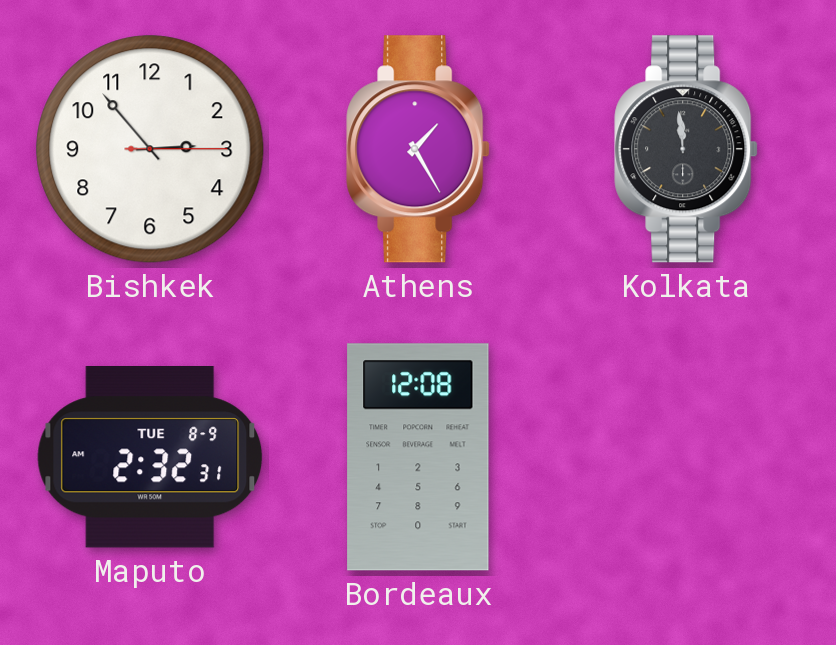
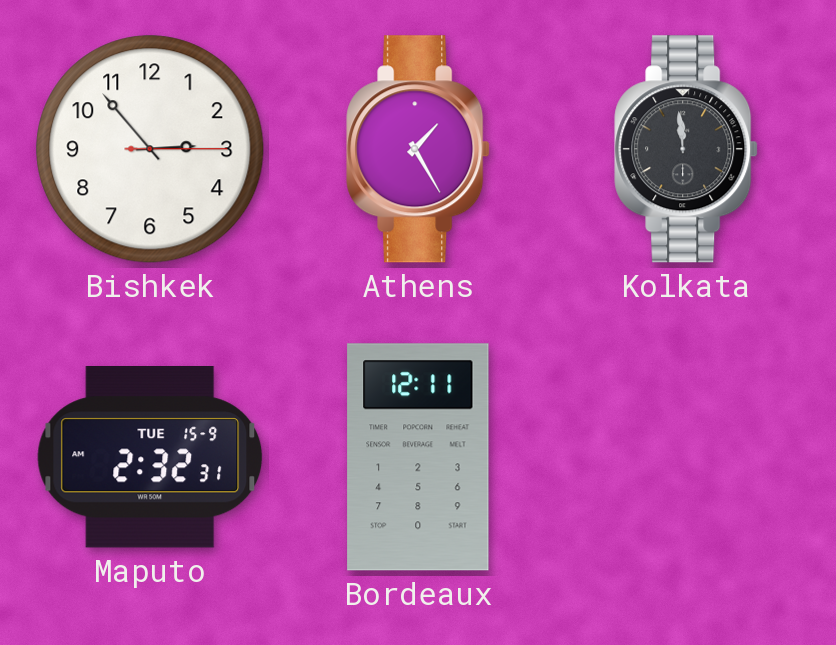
Maputo date: TUE 8-9 -> TUE 15-9
Bordeaux: 12:08 -> 12:11
